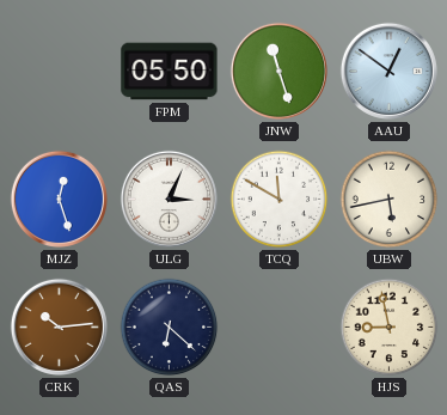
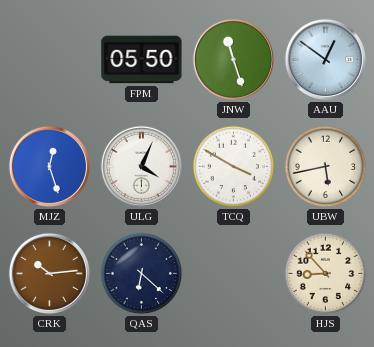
ULG: 3:04 -> 4:04
TCQ: 11:50 -> 3:50
HJS: 8:58 -> 8:53
